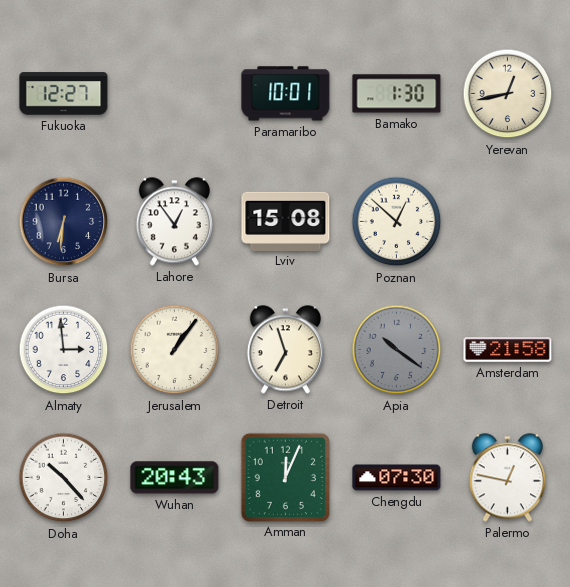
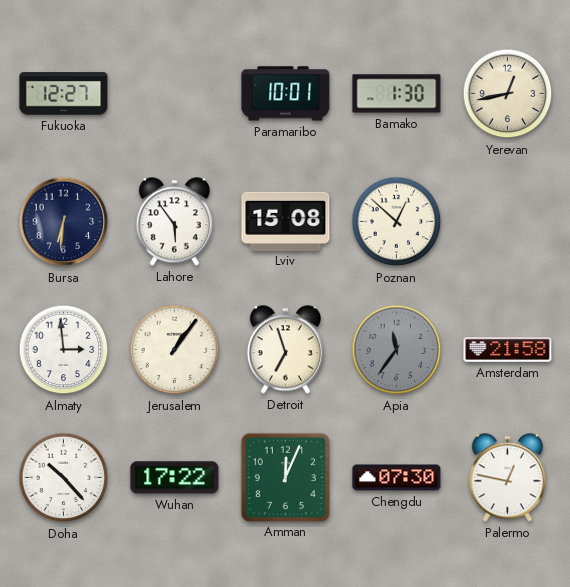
Lahore: 12:54 -> 5:54
Apia: 10:21 -> 11:36
Wuhan: 20:43 -> 17:22
